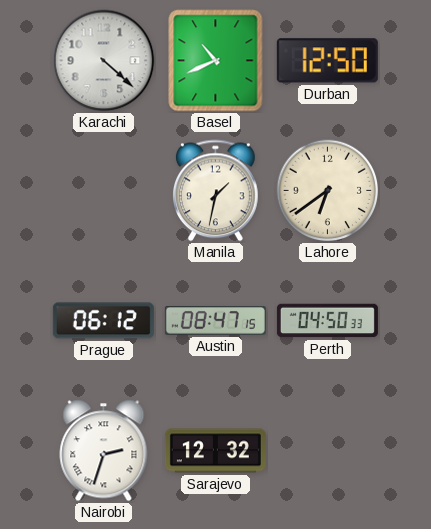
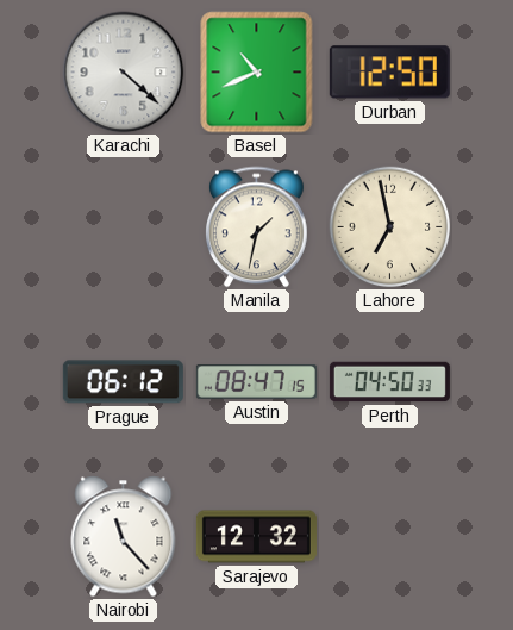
Lahore: 6:39 -> 6:58
Nairobi: 2:33 -> 11:23
